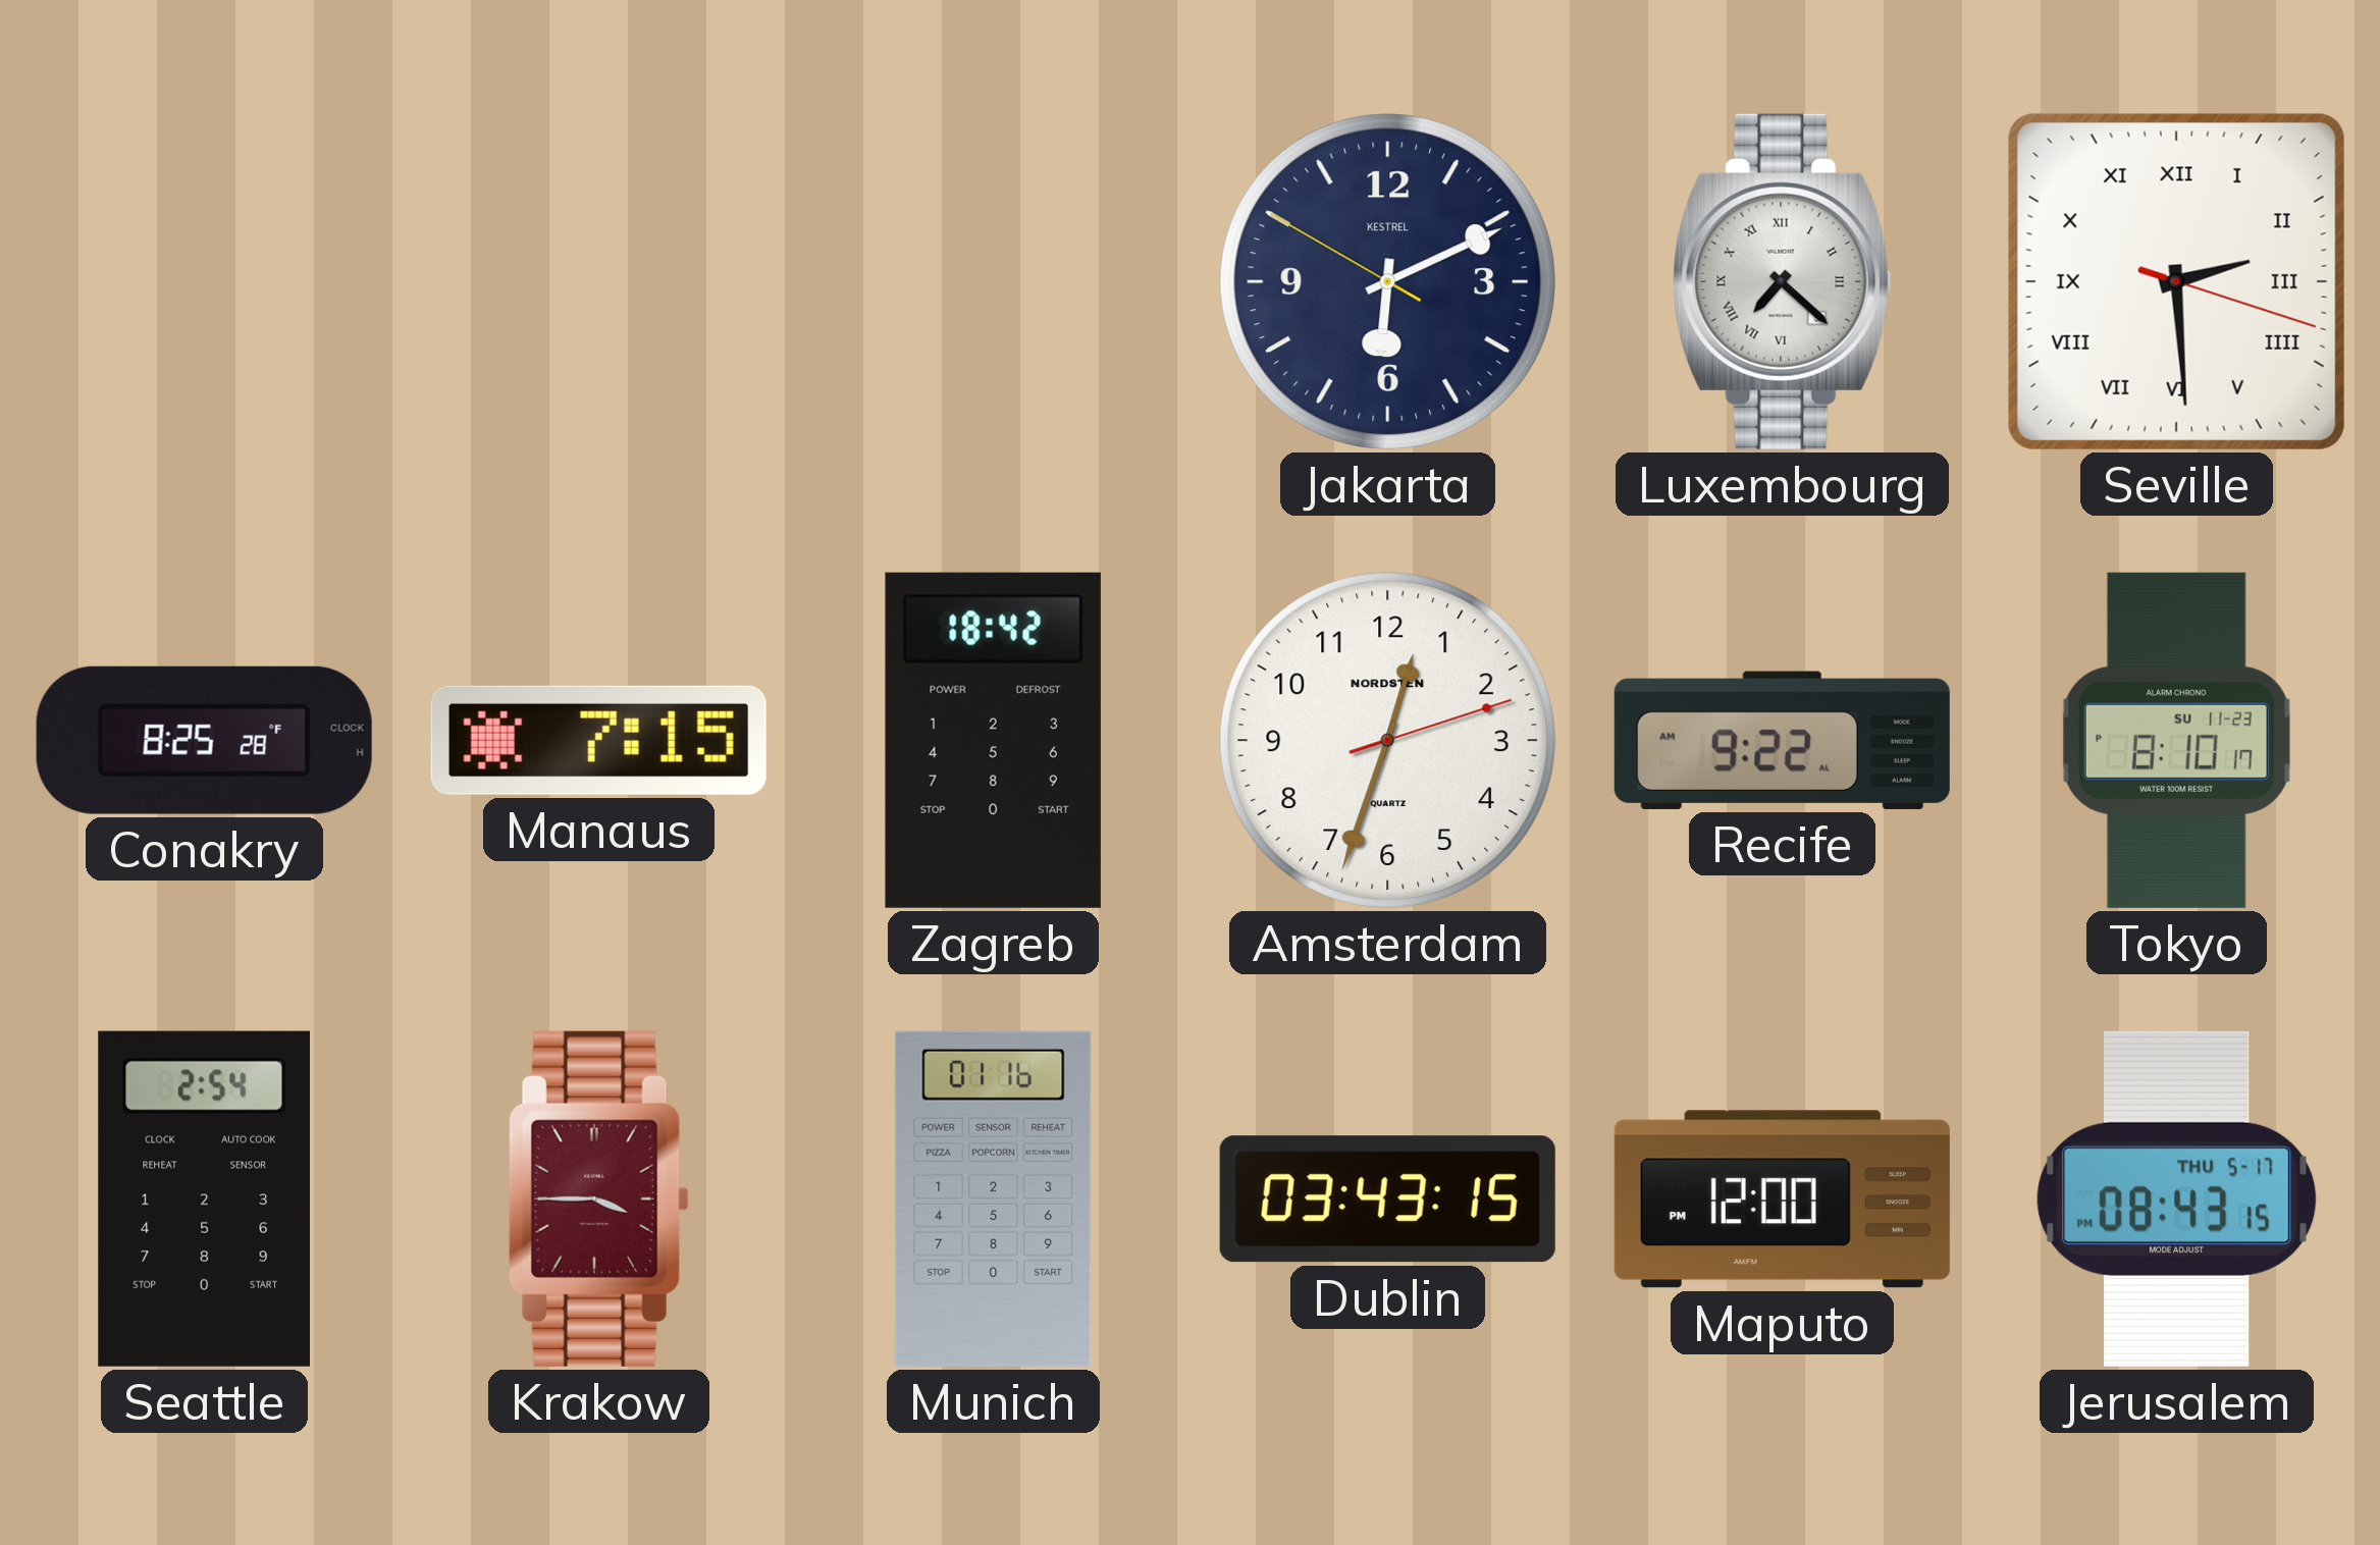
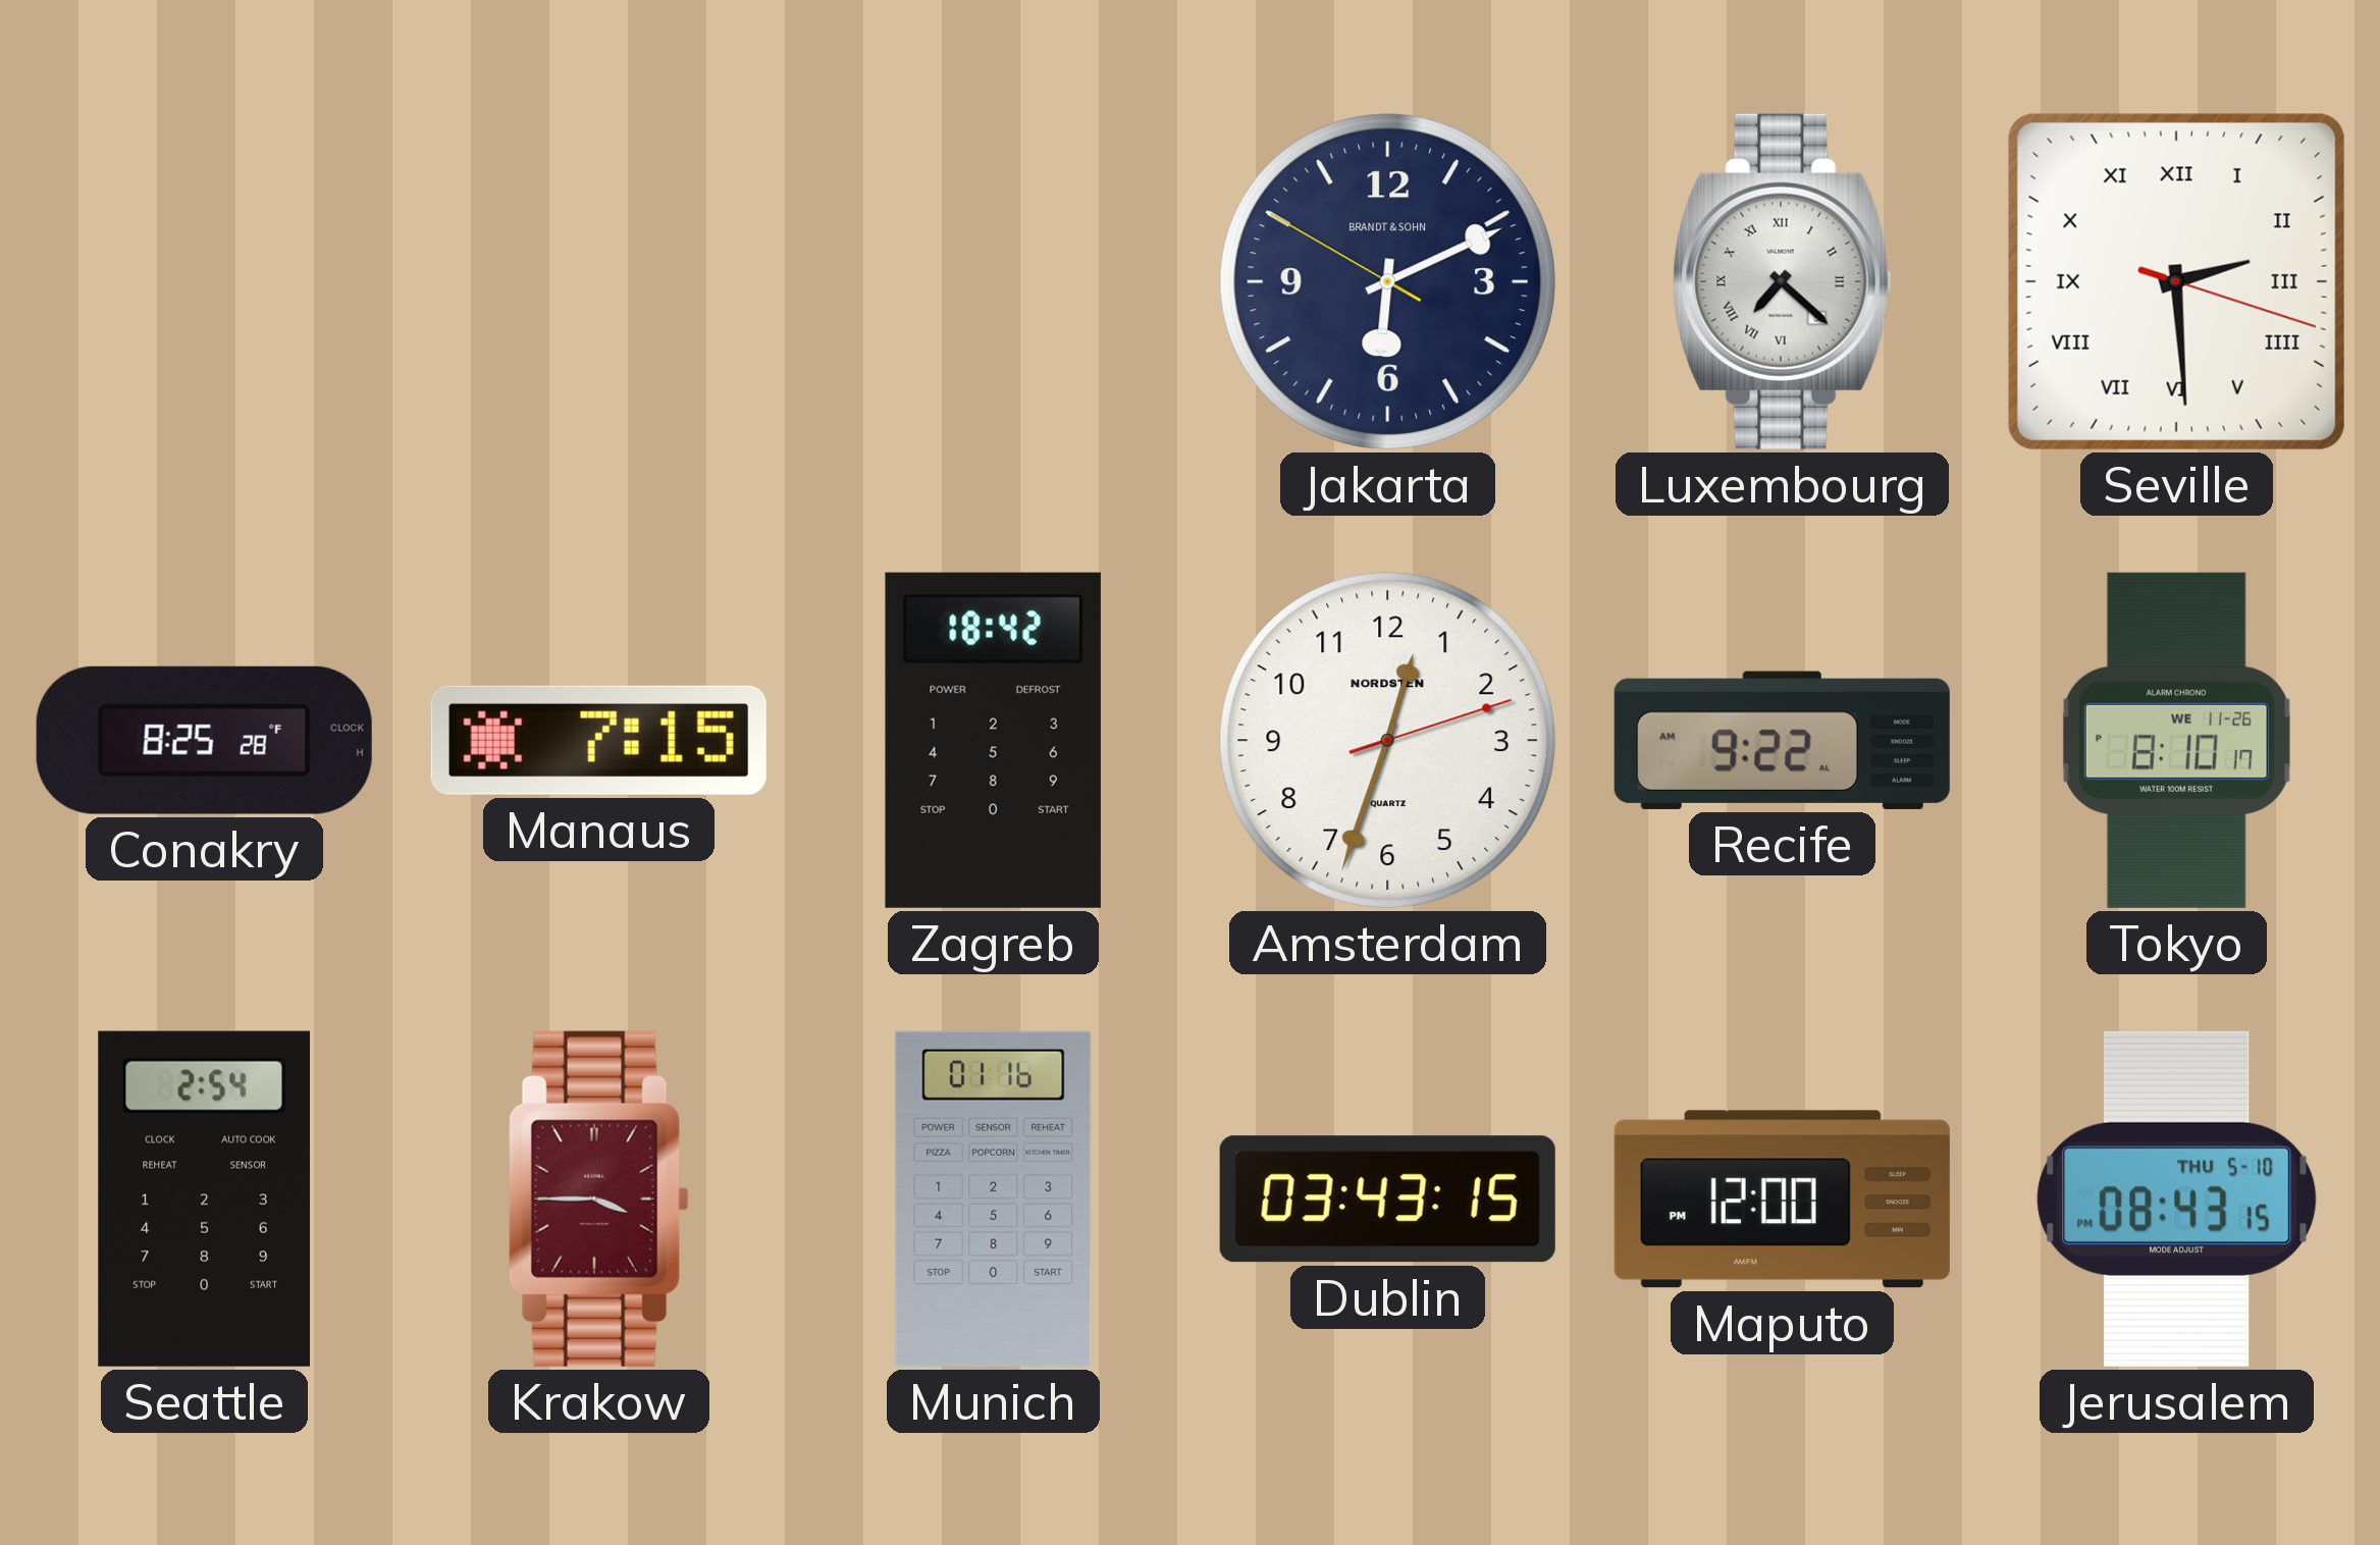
Jakarta brand: KESTREL -> BRANDT & SOHN
Tokyo date: SU 11-23 -> WE 11-26
Jerusalem date: THU 5-17 -> THU 5-10
